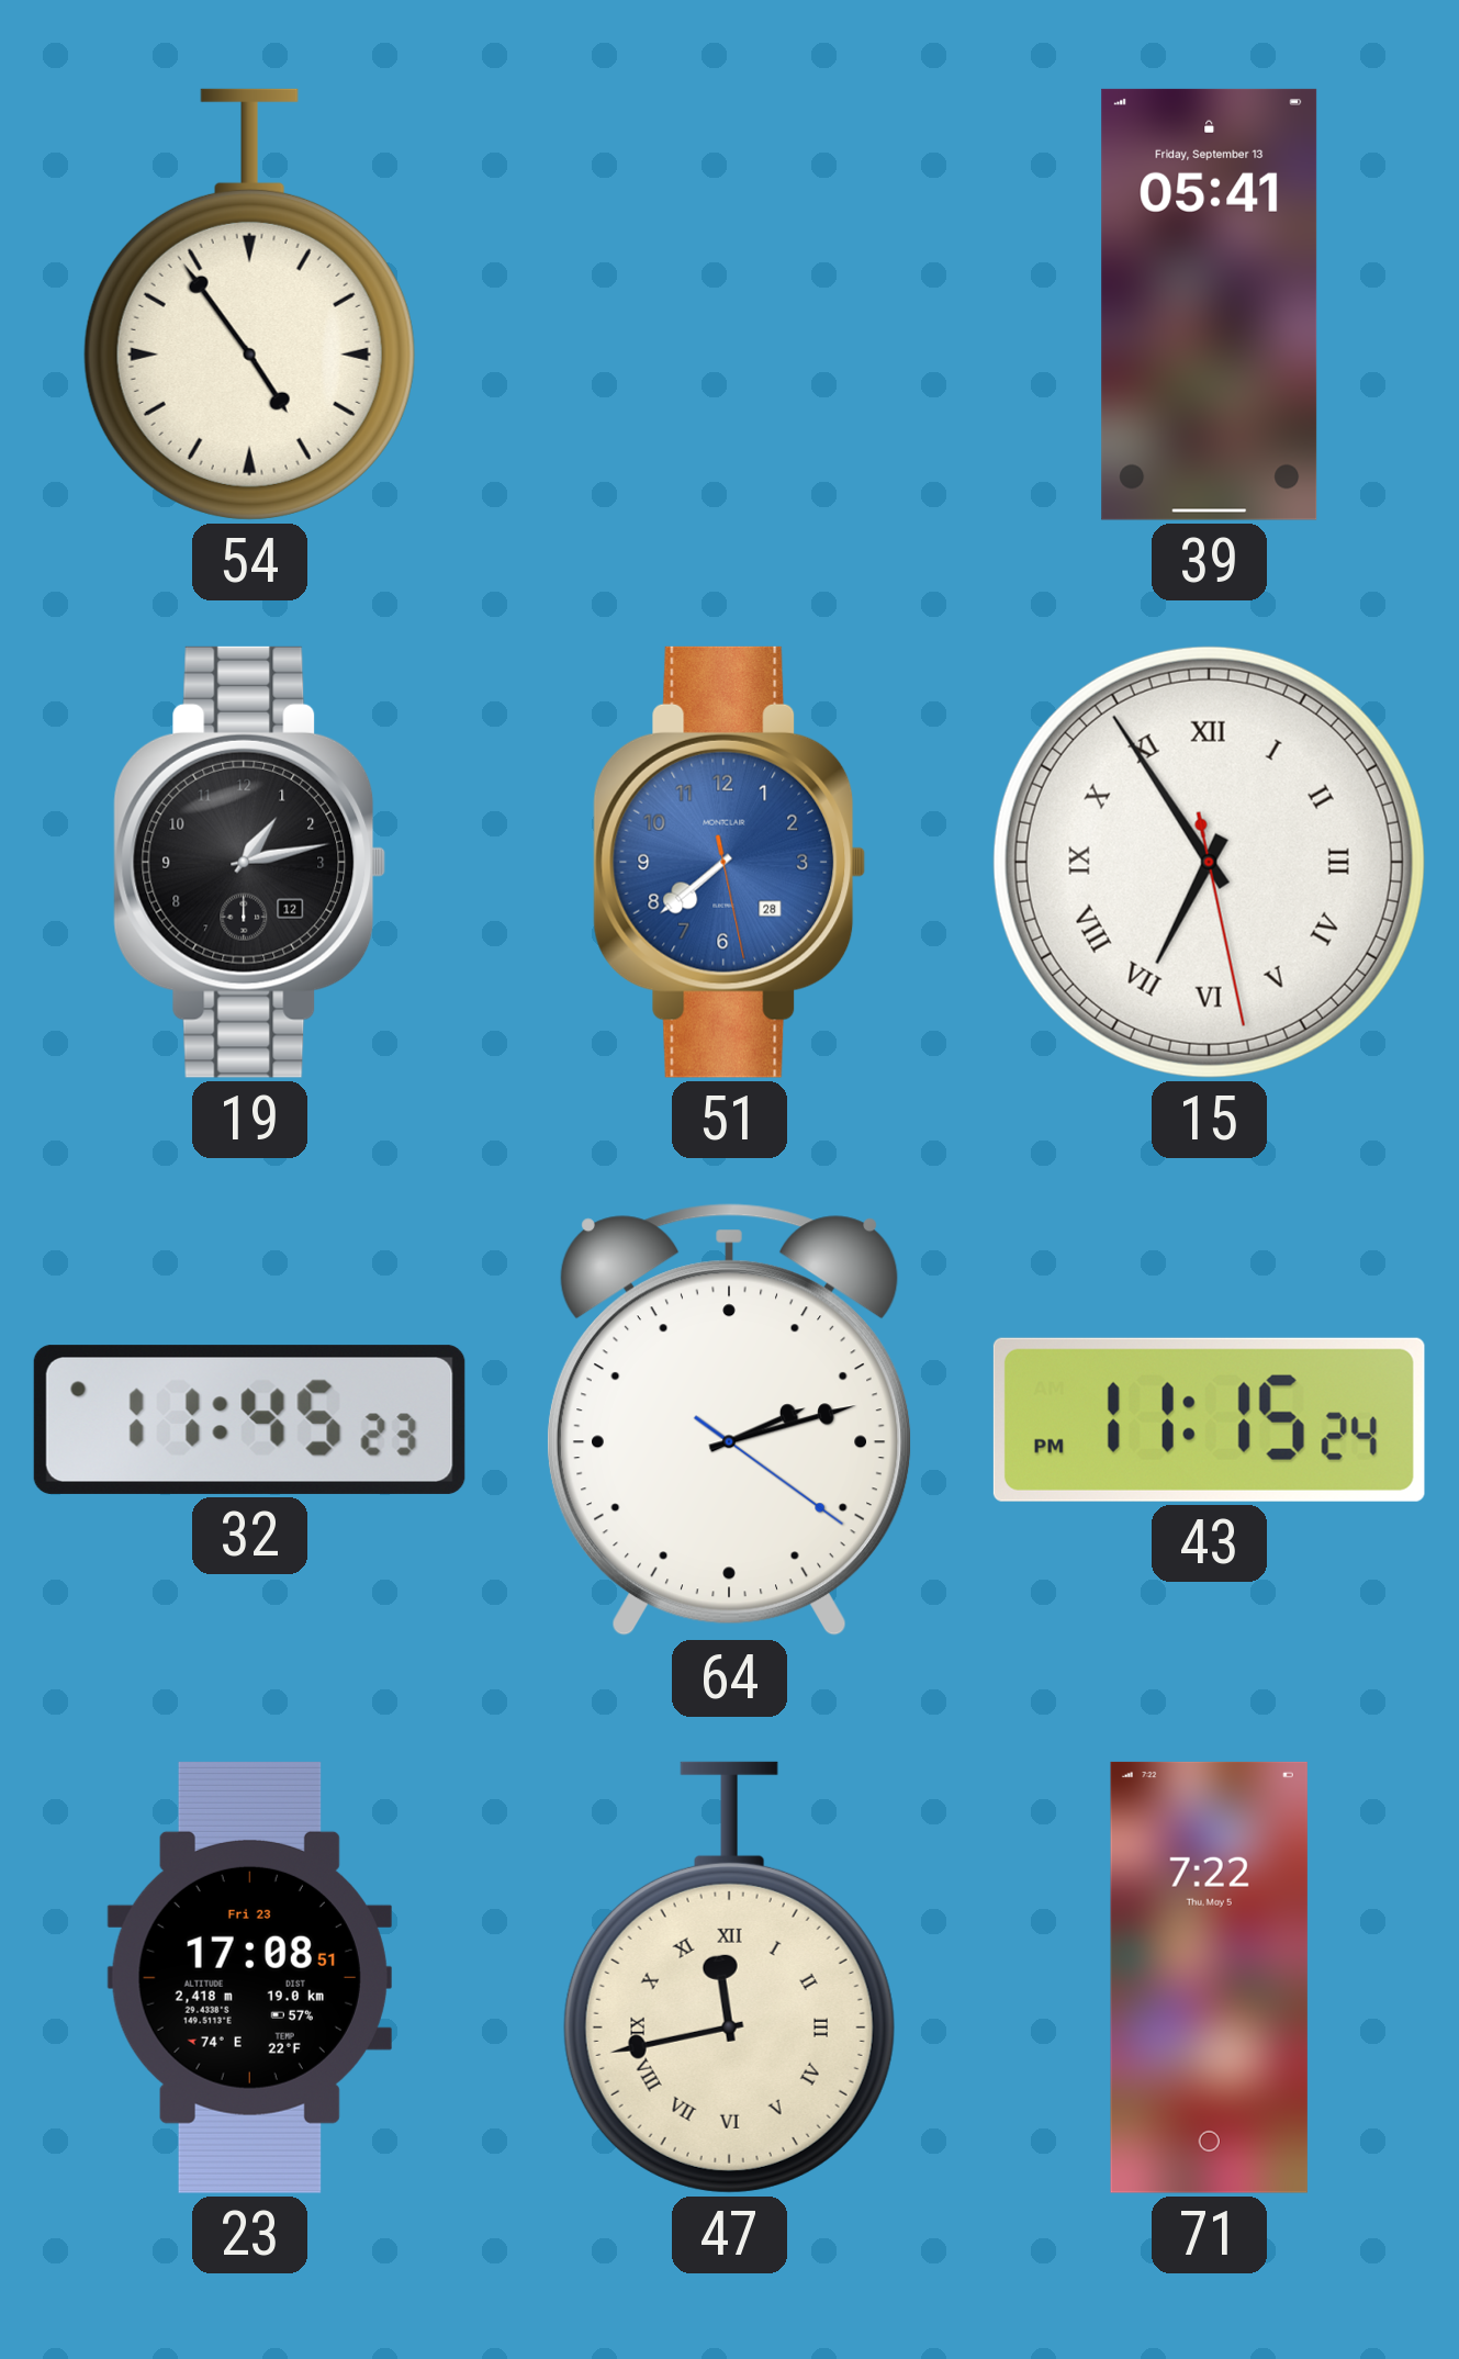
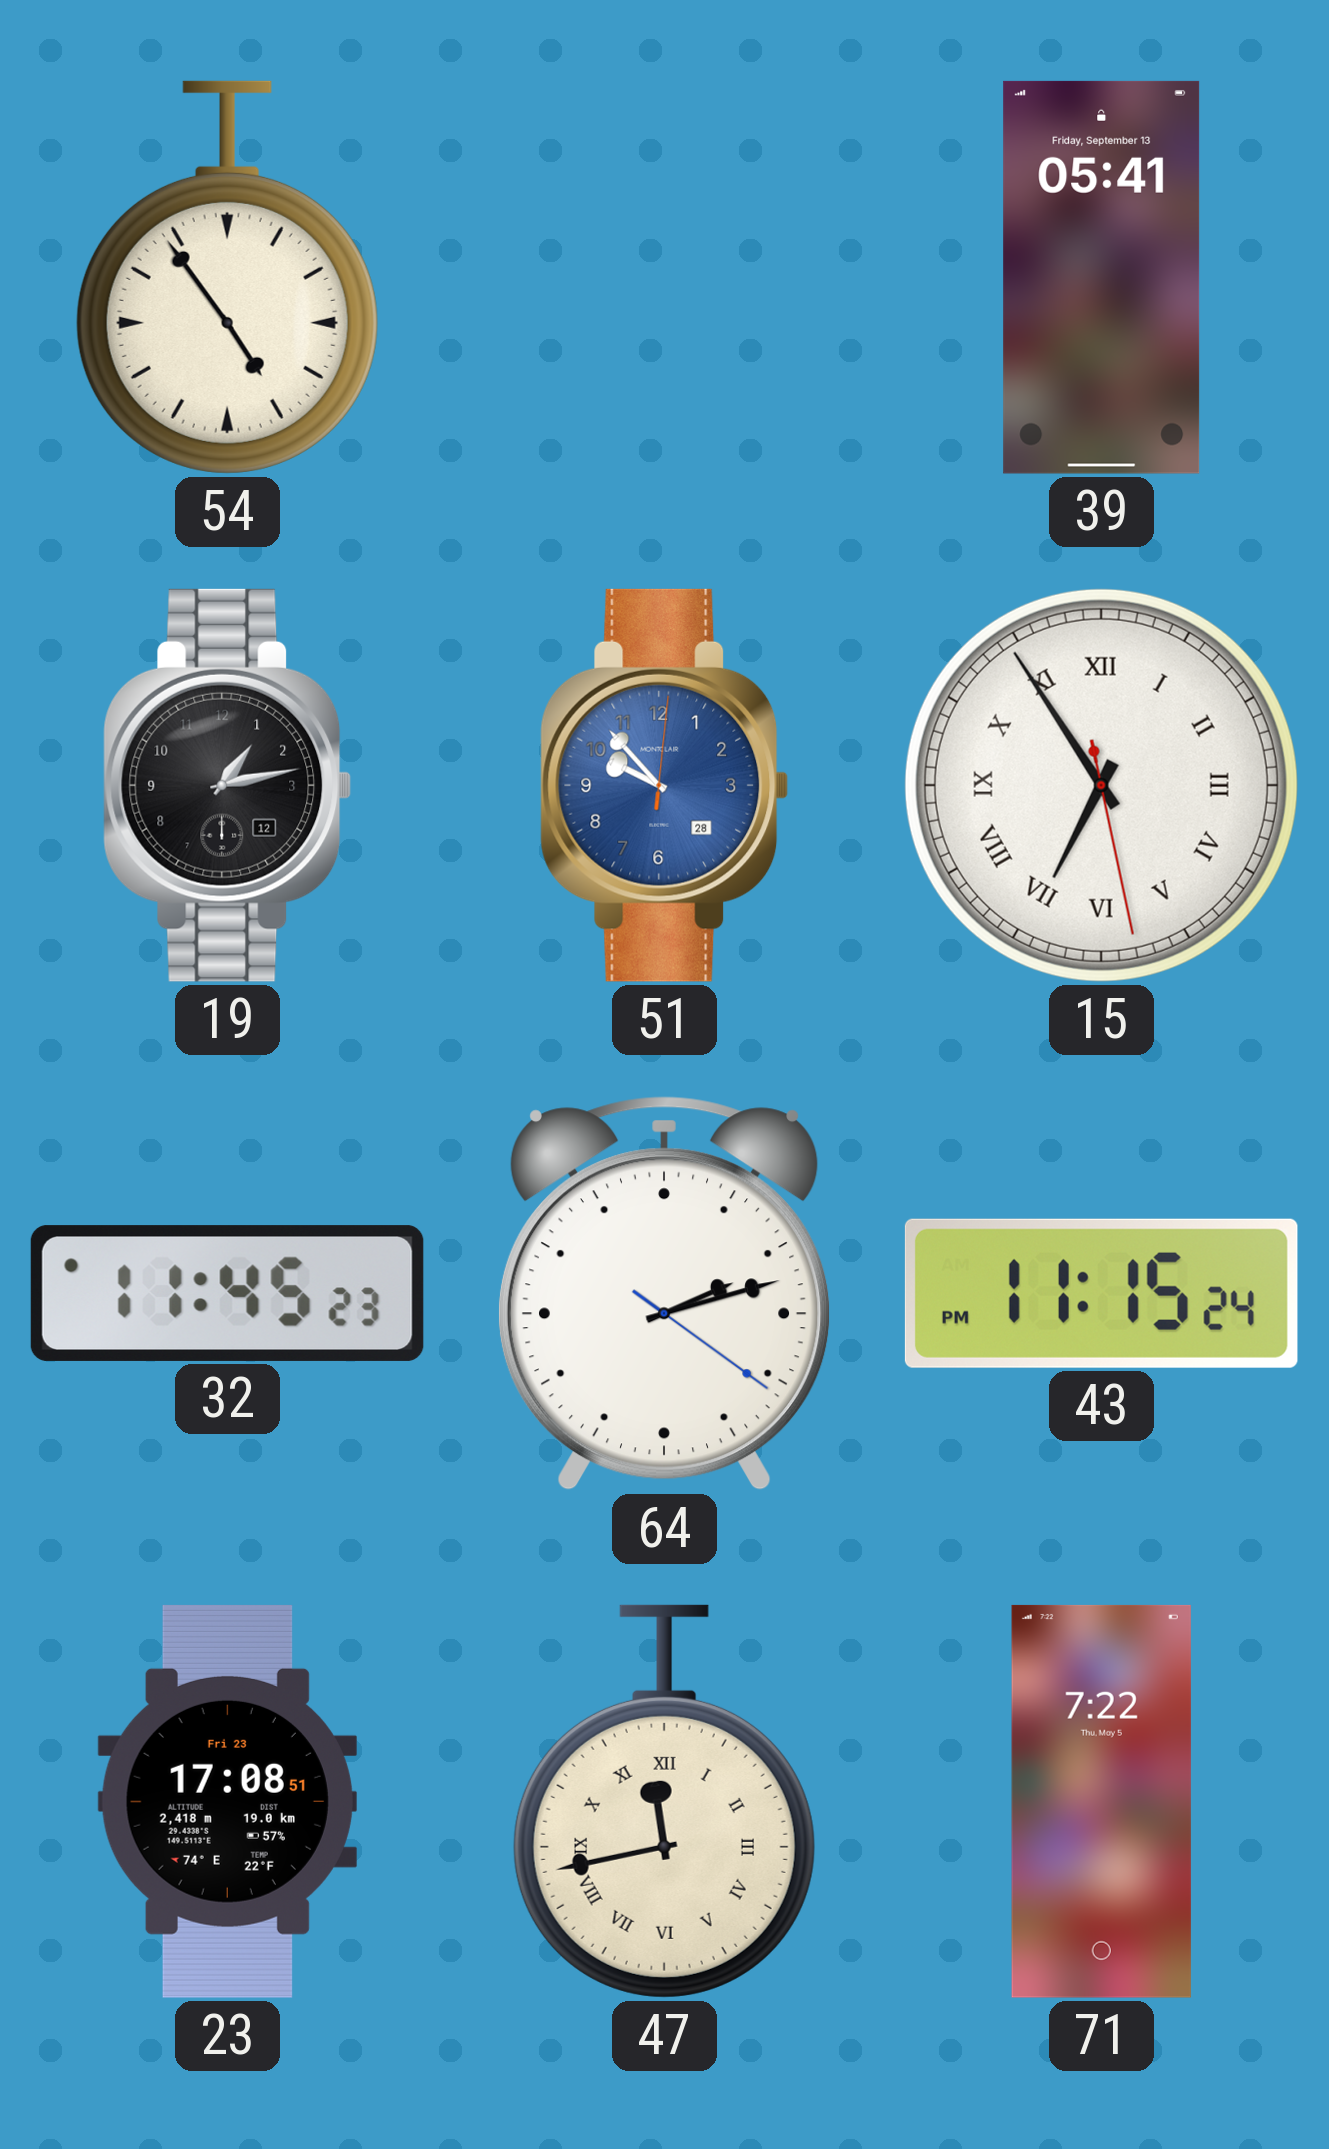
51: 7:38 -> 9:53
